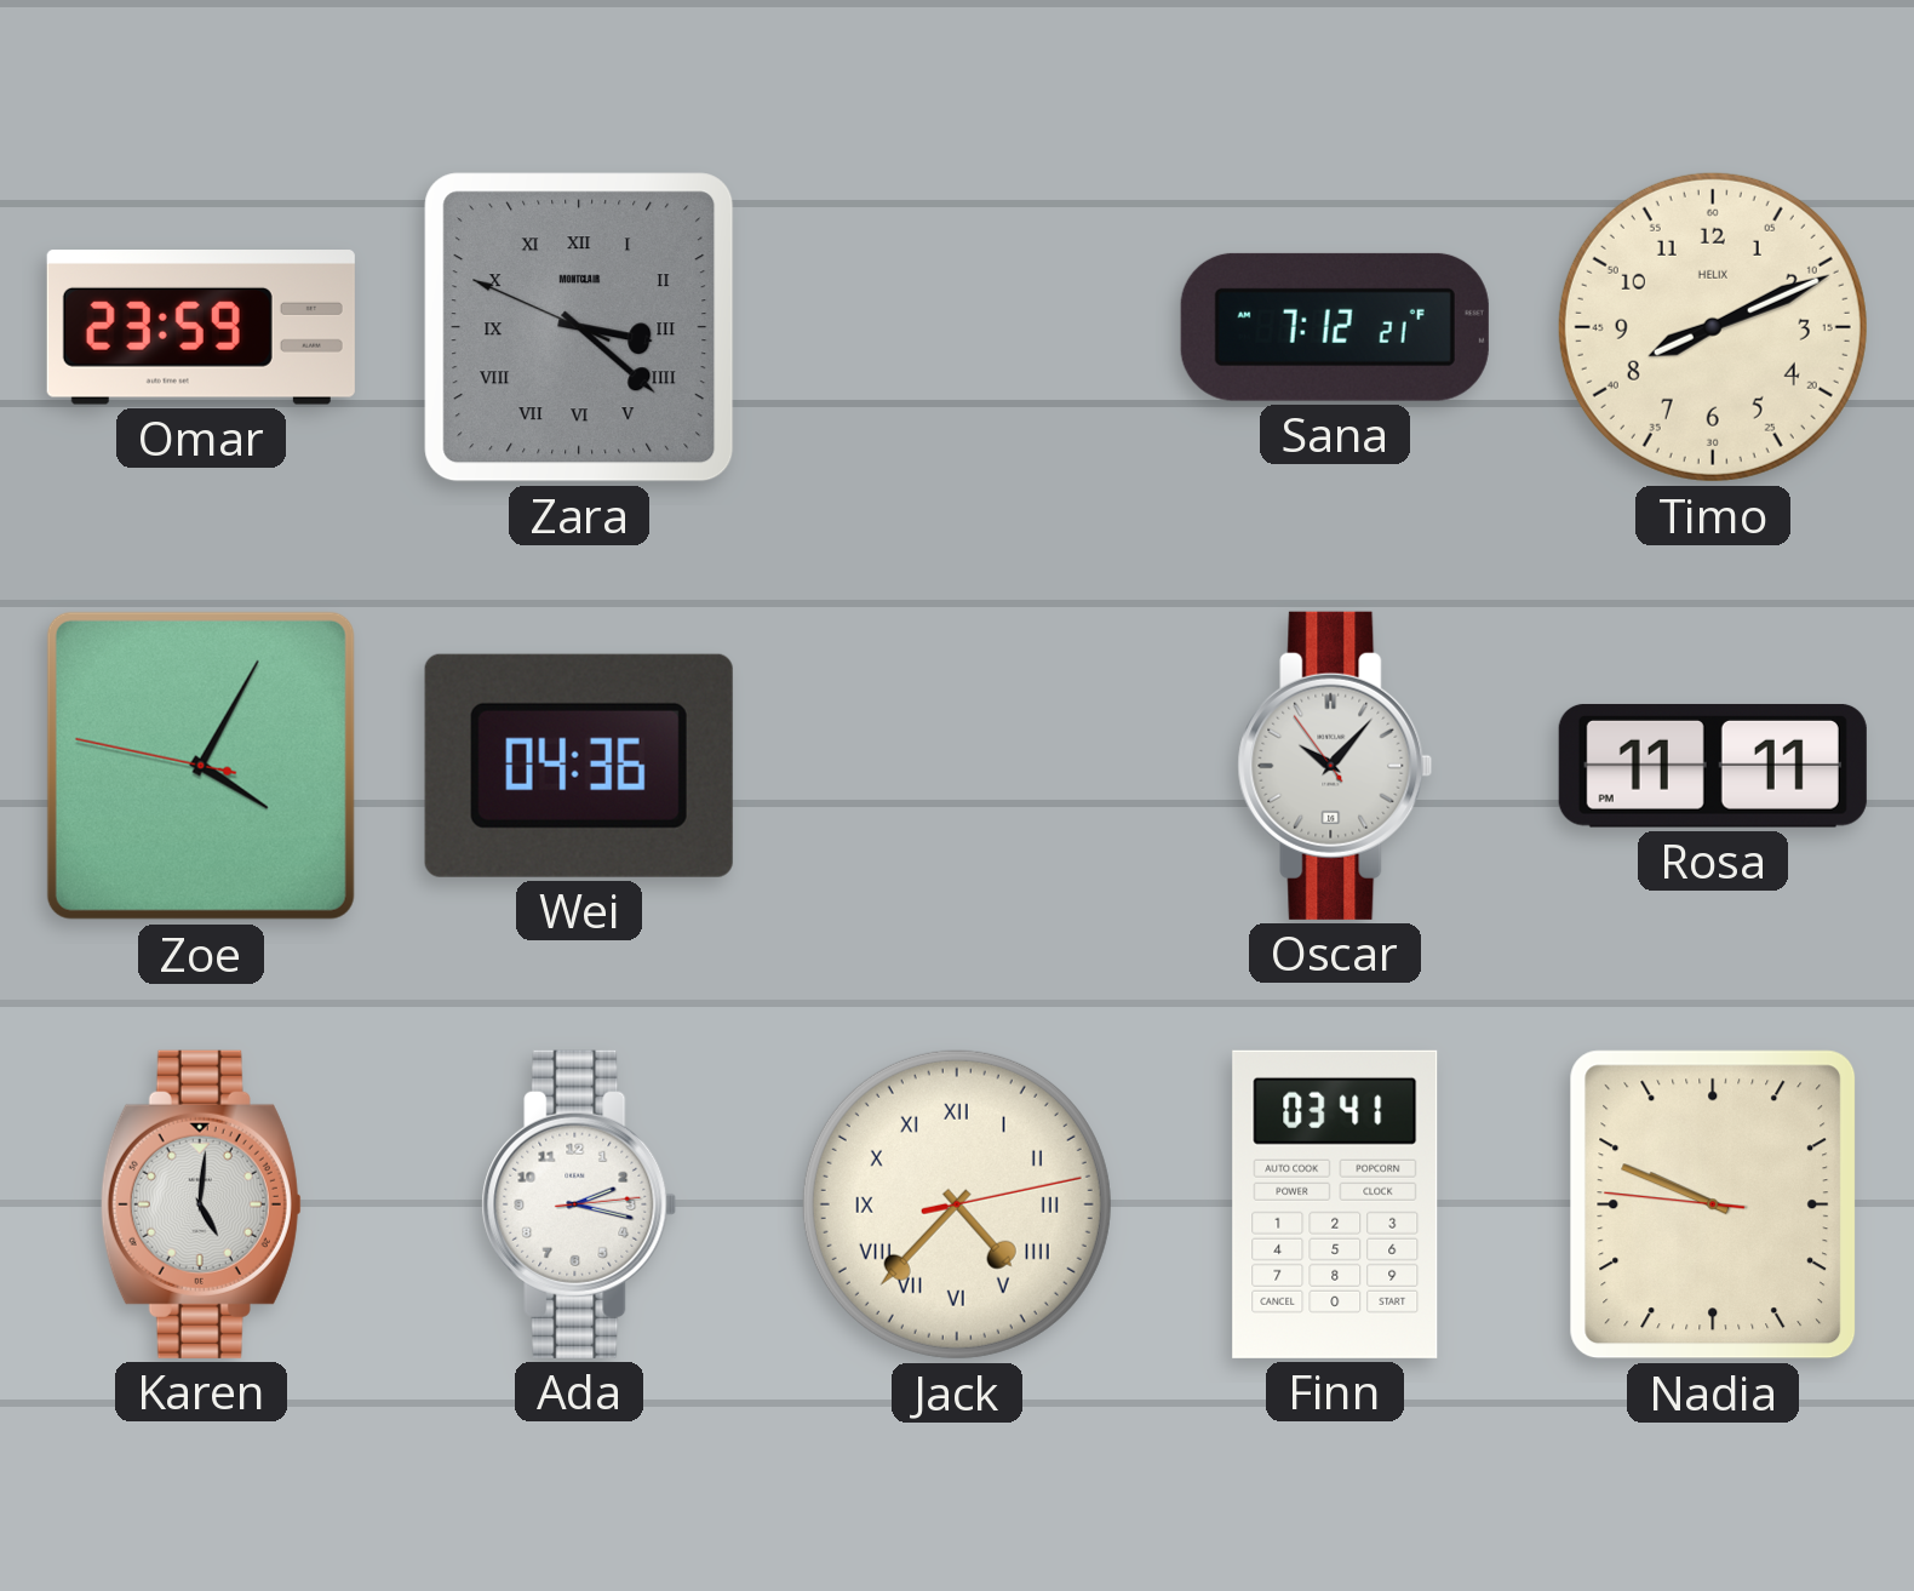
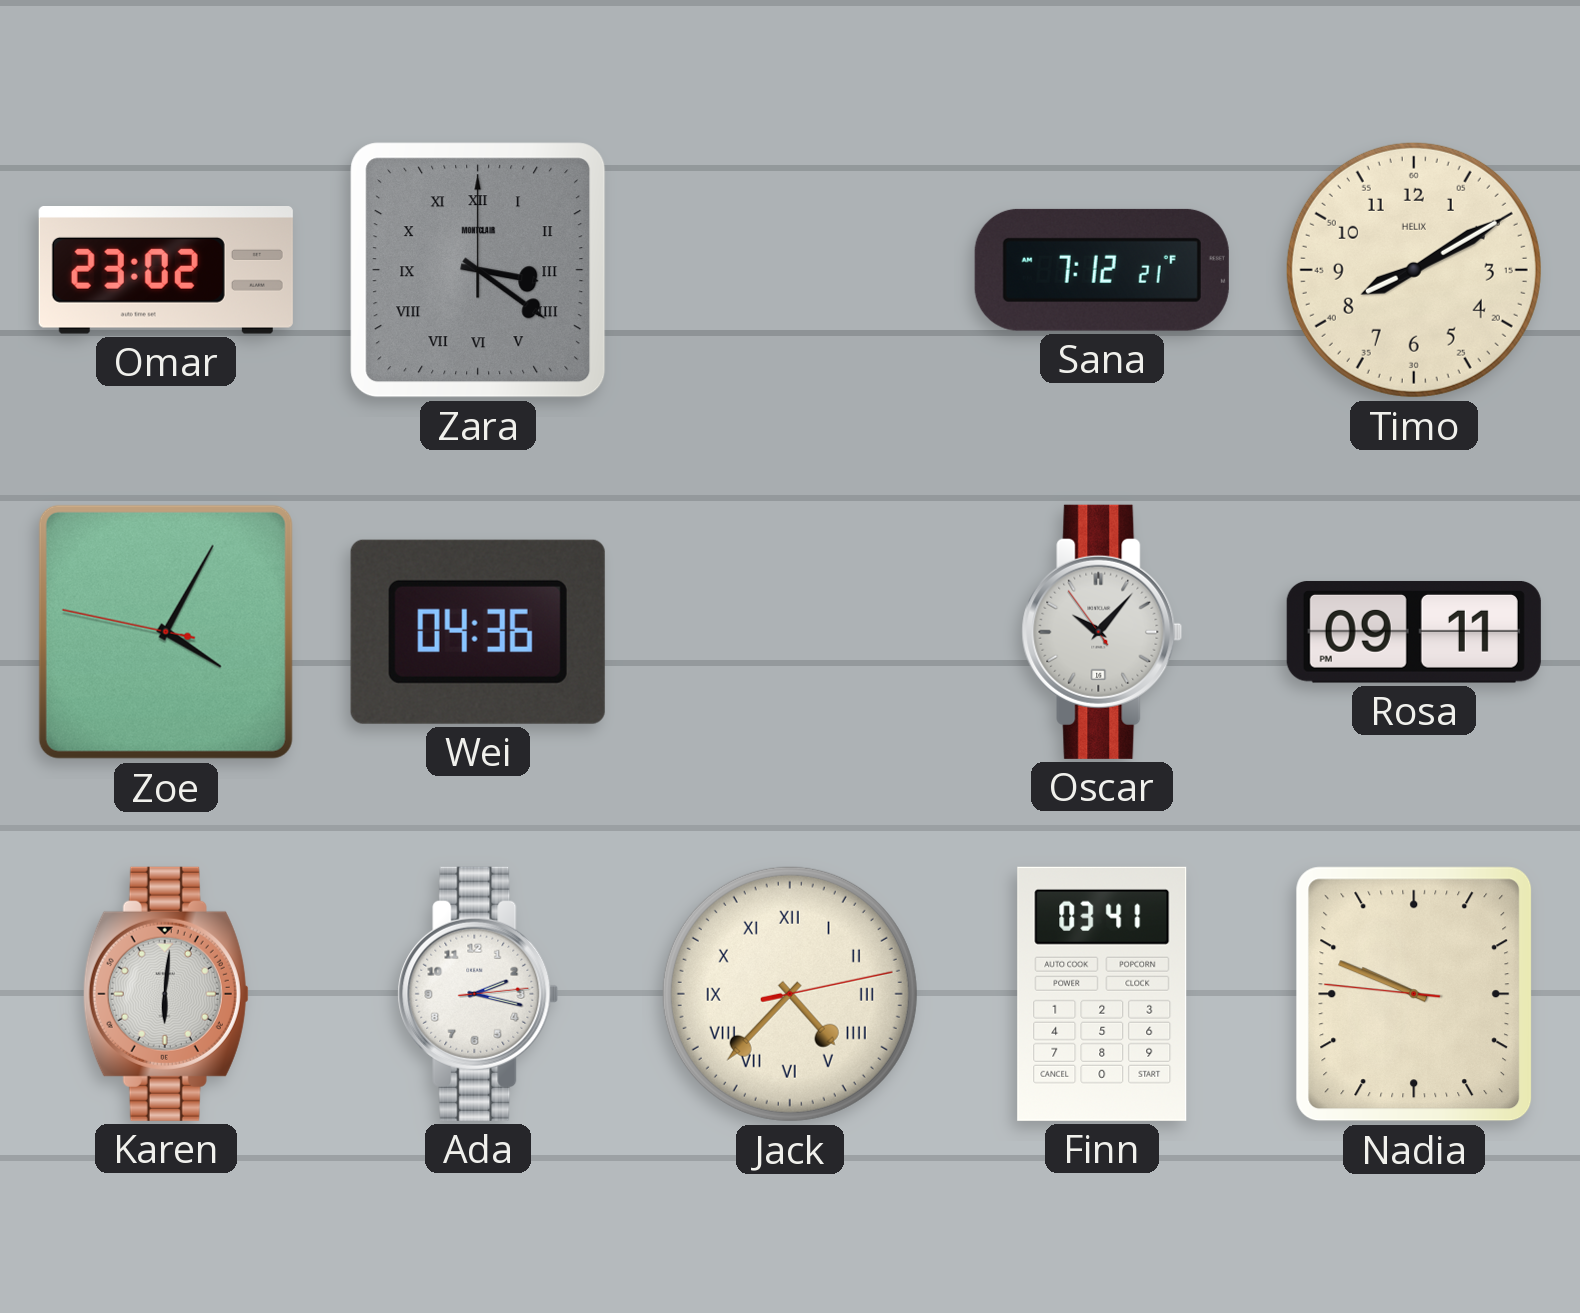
Omar: 23:59 -> 23:02
Zara: 3:21:49 -> 3:21:00
Timo: 8:11 -> 8:10
Rosa: 11:11 -> 09:11
Karen: 5:01 -> 6:01
